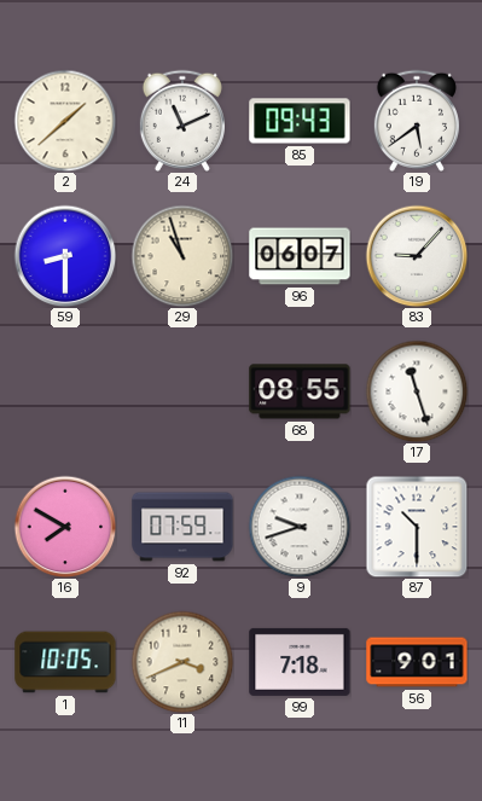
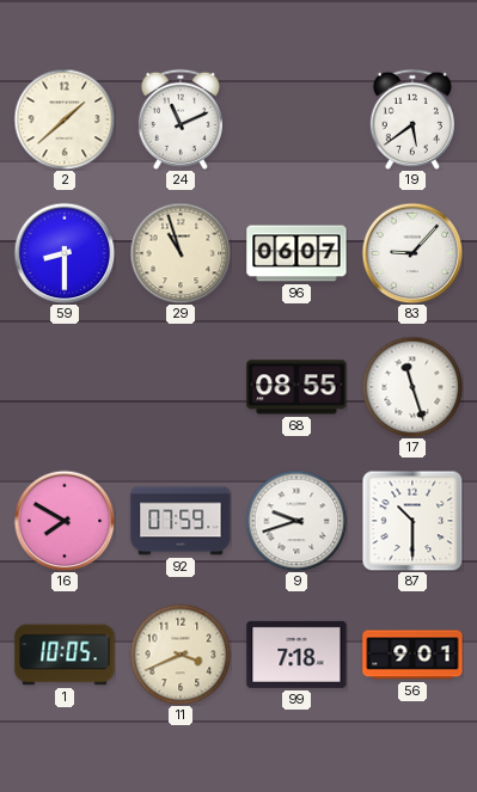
85: 09:43 -> none
